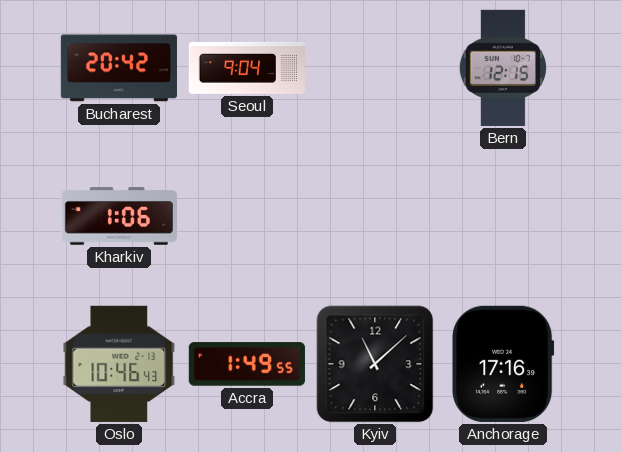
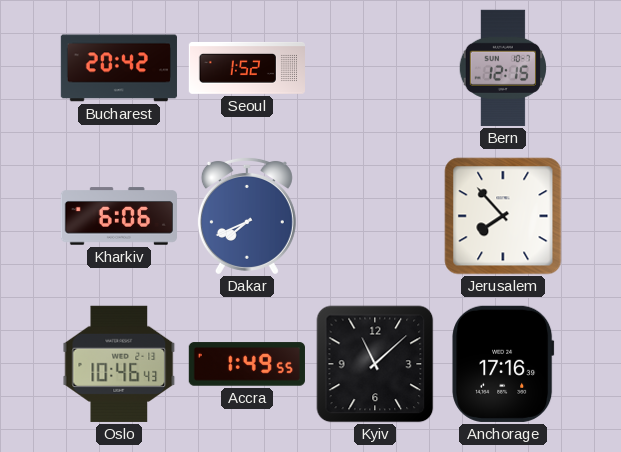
Seoul: 9:04 -> 1:52
Kharkiv: 1:06 -> 6:06
Dakar: none -> 7:41
Jerusalem: none -> 7:53
